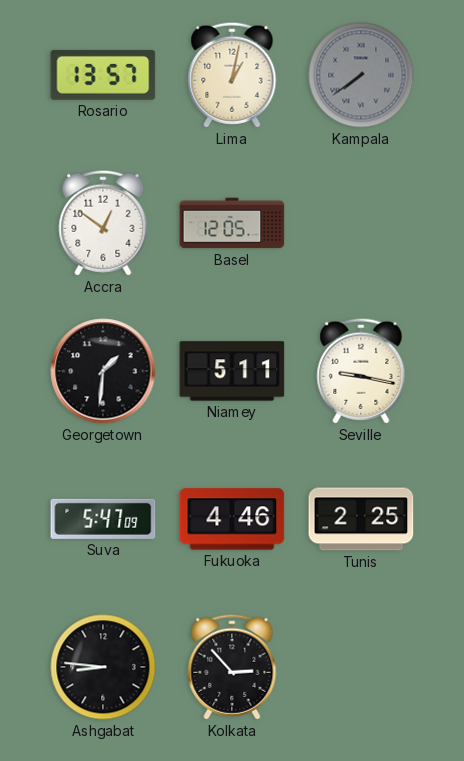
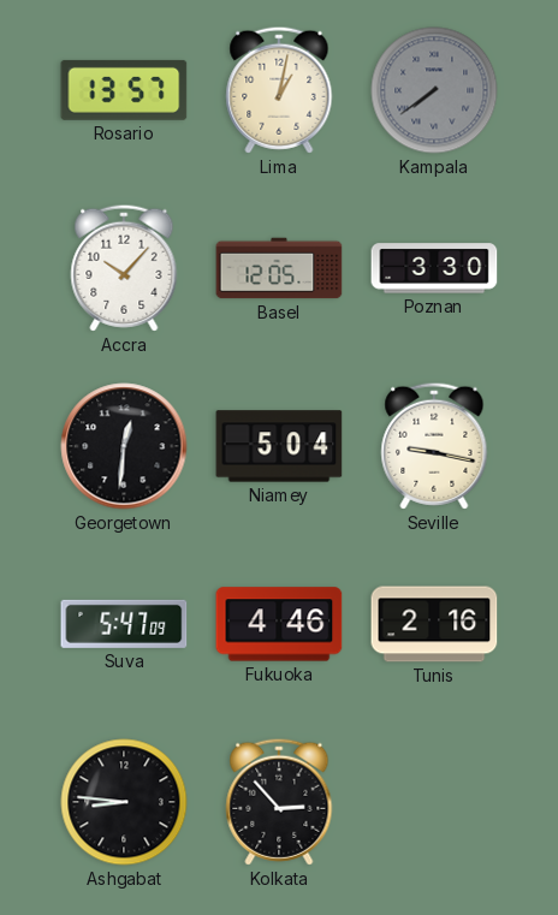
Accra: 12:51 -> 10:07
Poznan: none -> 3:30
Georgetown: 1:31 -> 12:31
Niamey: 5:11 -> 5:04
Tunis: 2:25 -> 2:16
